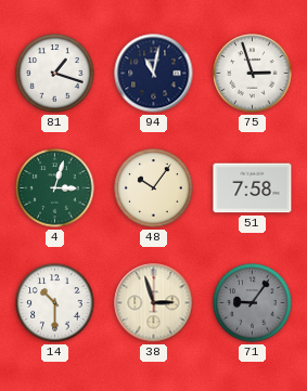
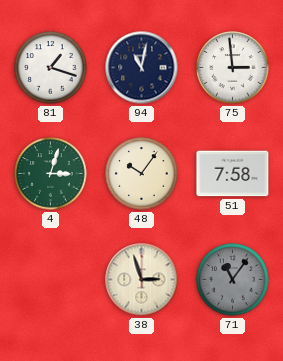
75: 2:57 -> 2:59
14: 10:30 -> none
71: 9:06 -> 11:06
